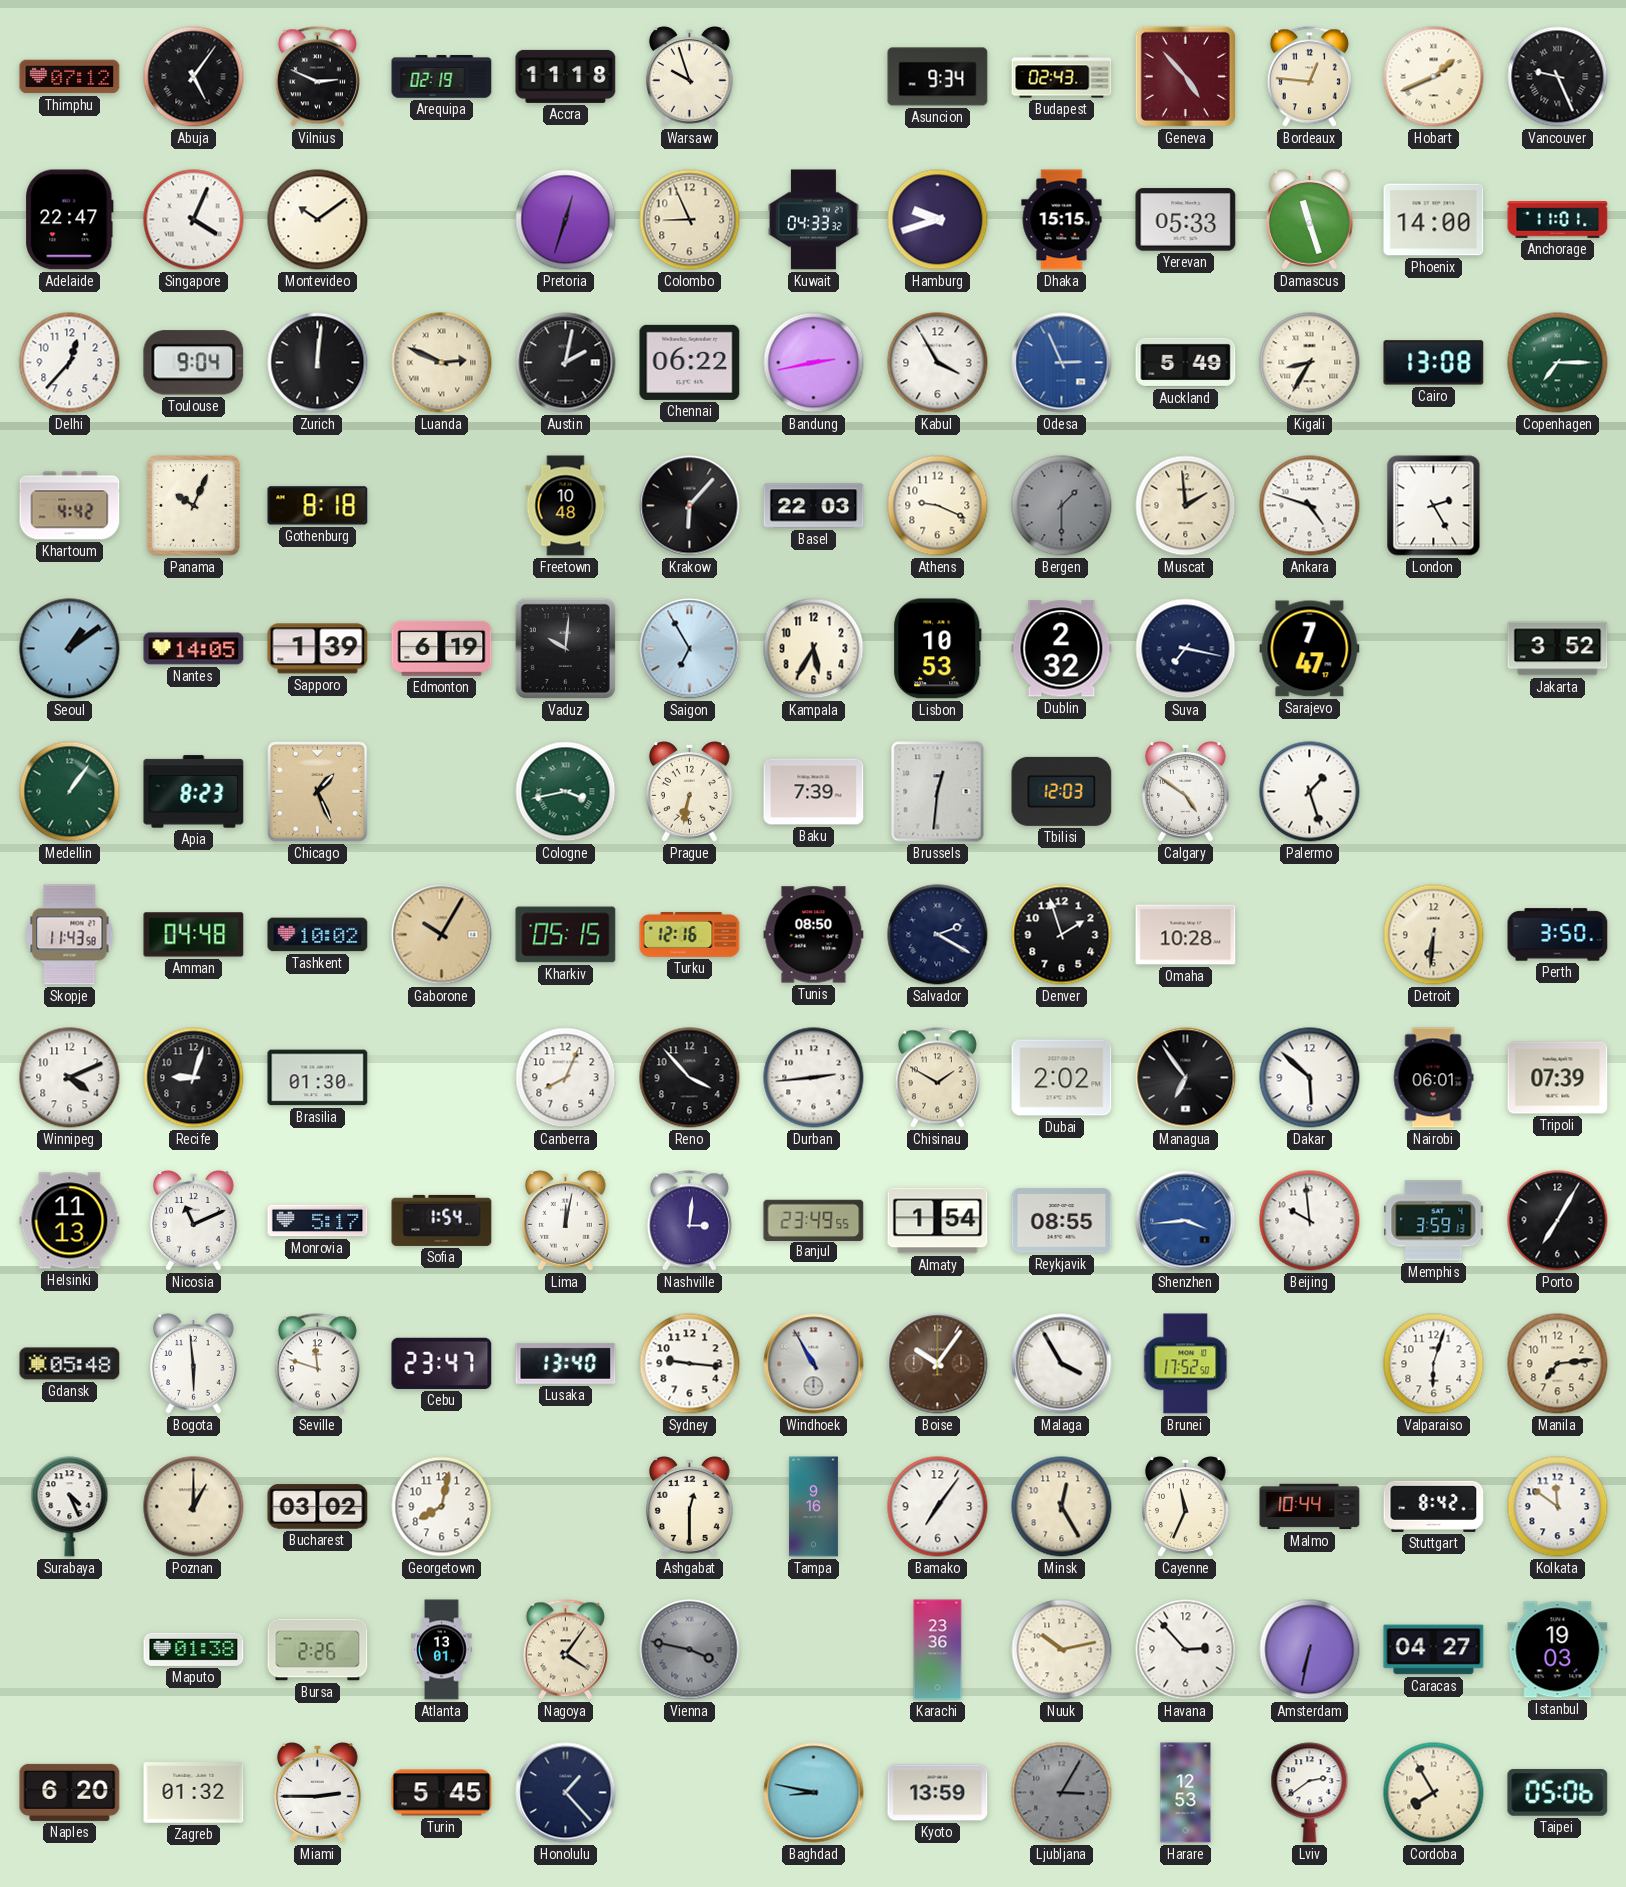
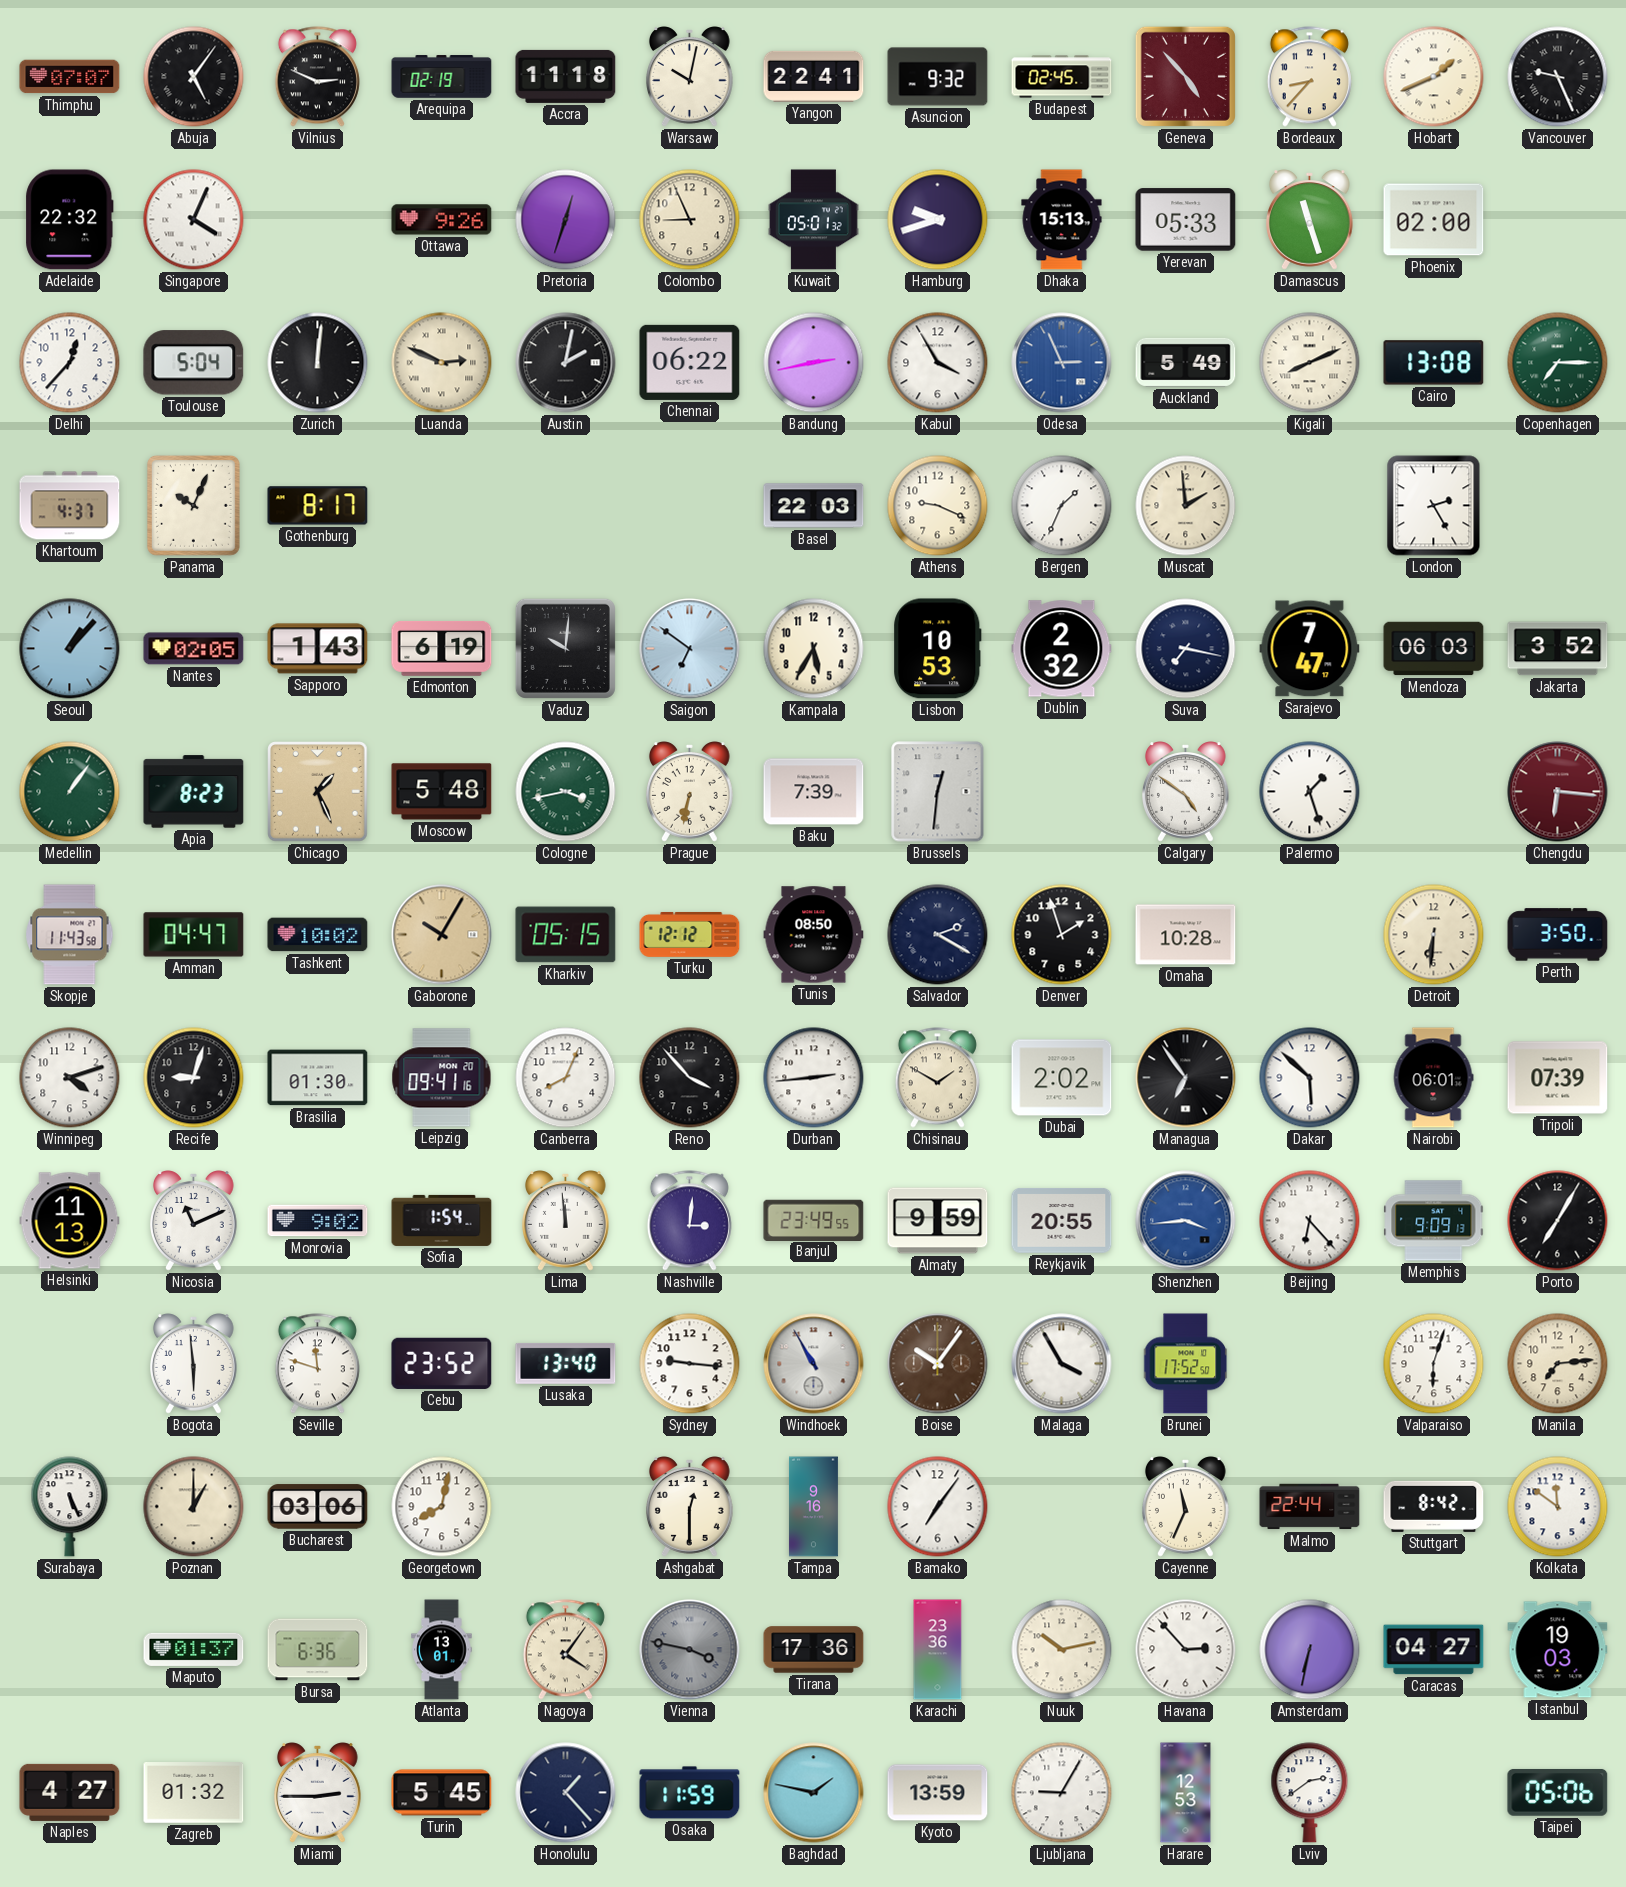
Thimphu: 07:12 -> 07:07
Warsaw: 9:57 -> 10:02
Yangon: none -> 22:41
Asuncion: 9:34 -> 9:32
Budapest: 02:43 -> 02:45
Bordeaux: 12:46 -> 8:37
Adelaide: 22:47 -> 22:32
Montevideo: 10:09 -> none
Ottawa: none -> 9:26
Kuwait: 04:33 -> 05:01
Dhaka: 15:15 -> 15:13
Phoenix: 14:00 -> 02:00
Anchorage: 11:01 -> none
Toulouse: 9:04 -> 5:04
Kigali: 8:35 -> 8:11
Khartoum: 4:42 -> 4:37
Gothenburg: 8:18 -> 8:17
Freetown: 10:48 -> none
Krakow: 6:07 -> none
Bergen: 1:30 -> 1:34
Bergen dial: grey -> white
Ankara: 4:48 -> none
Seoul: 1:09 -> 1:07
Nantes: 14:05 -> 02:05
Sapporo: 1:39 -> 1:43
Saigon: 6:55 -> 6:51
Mendoza: none -> 06:03
Moscow: none -> 5:48
Tbilisi: 12:03 -> none
Chengdu: none -> 6:16
Amman: 04:48 -> 04:47
Turku: 12:16 -> 12:12
Winnipeg: 4:11 -> 4:12
Leipzig: none -> 09:41
Monrovia: 5:17 -> 9:02
Lima: 12:02 -> 11:59
Almaty: 1:54 -> 9:59
Reykjavik: 08:55 -> 20:55
Beijing: 9:59 -> 6:23
Memphis: 3:59 -> 9:09
Gdansk: 05:48 -> none
Cebu: 23:47 -> 23:52
Surabaya: 4:26 -> 5:26
Bucharest: 03:02 -> 03:06
Minsk: 12:25 -> none
Malmo: 10:44 -> 22:44
Maputo: 01:38 -> 01:37
Bursa: 2:26 -> 6:36
Tirana: none -> 17:36
Naples: 6:20 -> 4:27
Osaka: none -> 11:59
Baghdad: 8:47 -> 1:47
Ljubljana: 3:05 -> 9:05
Ljubljana dial: grey -> white
Cordoba: 7:55 -> none
